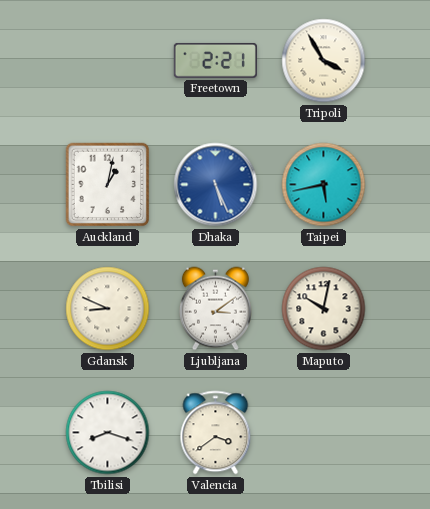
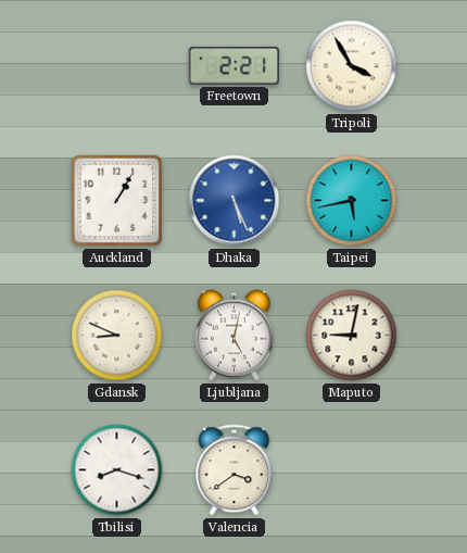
Auckland: 1:02 -> 1:05
Ljubljana: 3:09 -> 5:02
Maputo: 10:02 -> 9:02
